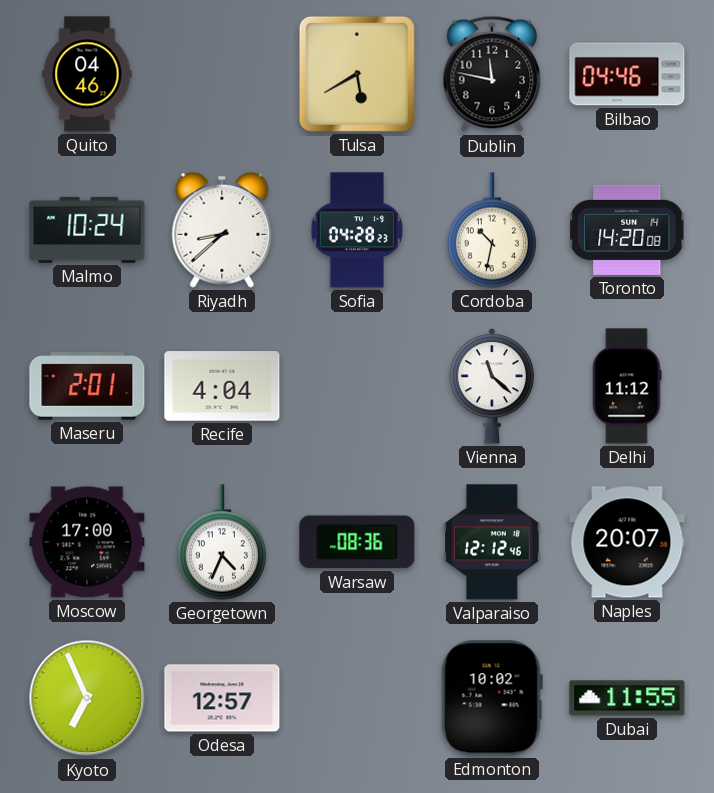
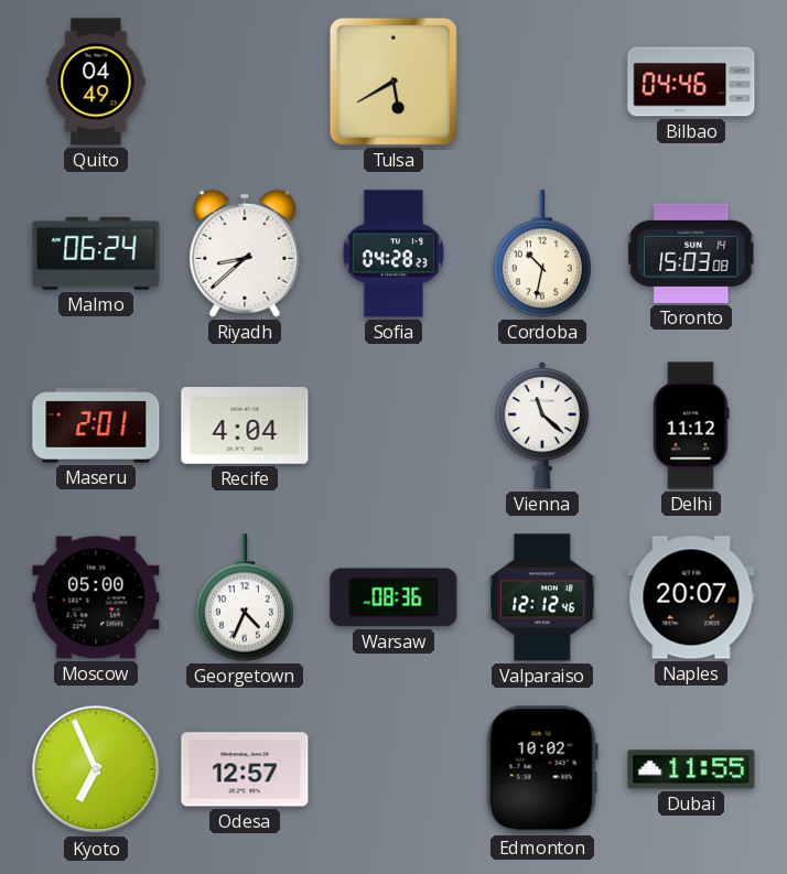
Quito: 04:46 -> 04:49
Dublin: 11:47 -> none
Malmo: 10:24 -> 06:24
Toronto: 14:20 -> 15:03
Moscow: 17:00 -> 05:00
